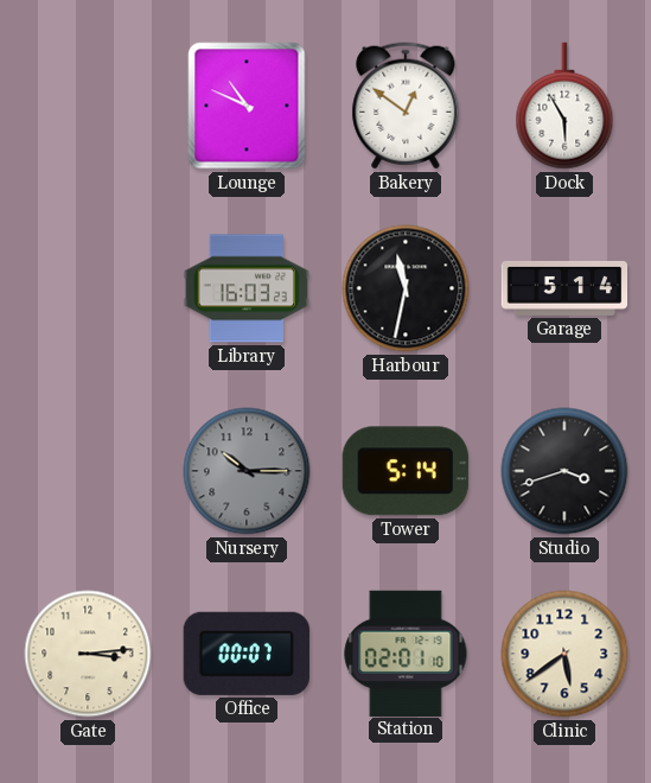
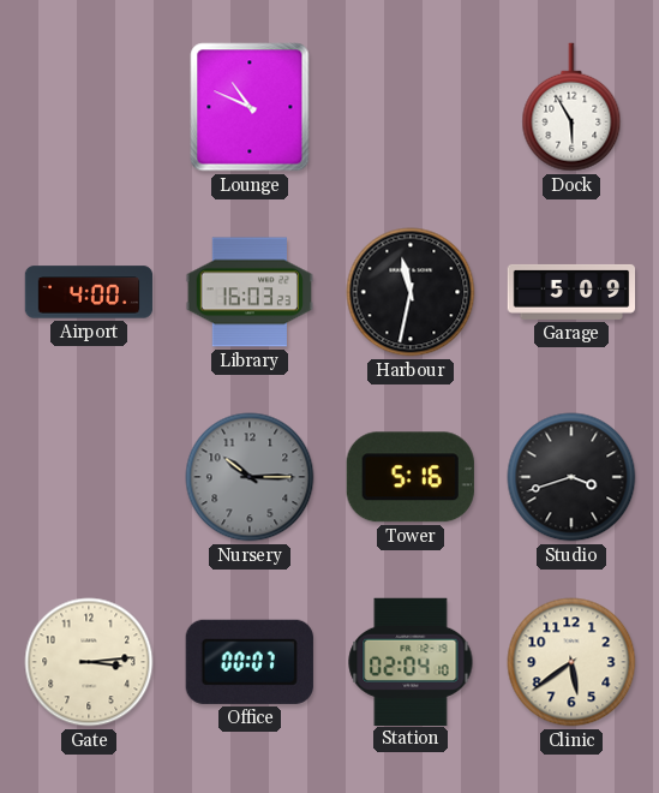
Bakery: 12:51 -> none
Airport: none -> 4:00
Garage: 5:14 -> 5:09
Tower: 5:14 -> 5:16
Station: 02:01 -> 02:04
